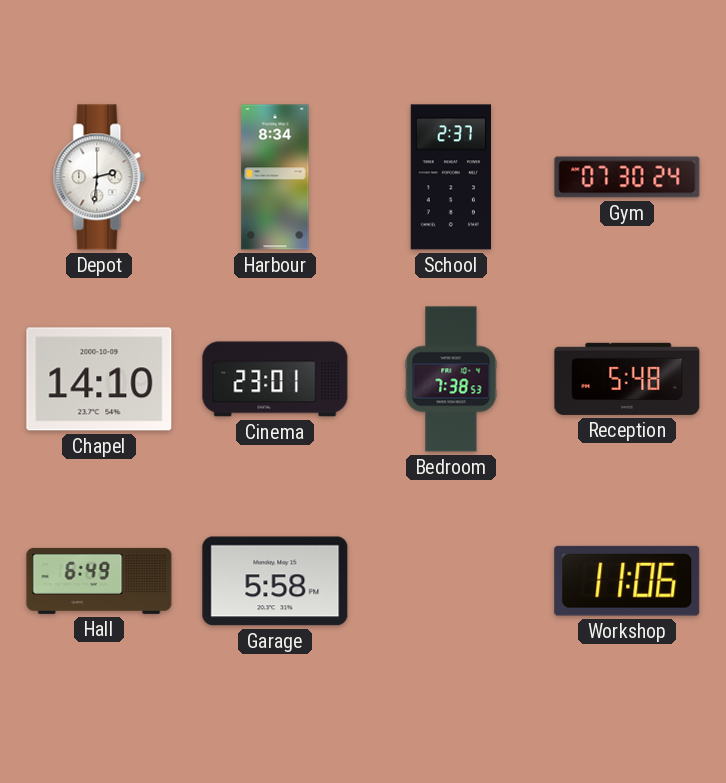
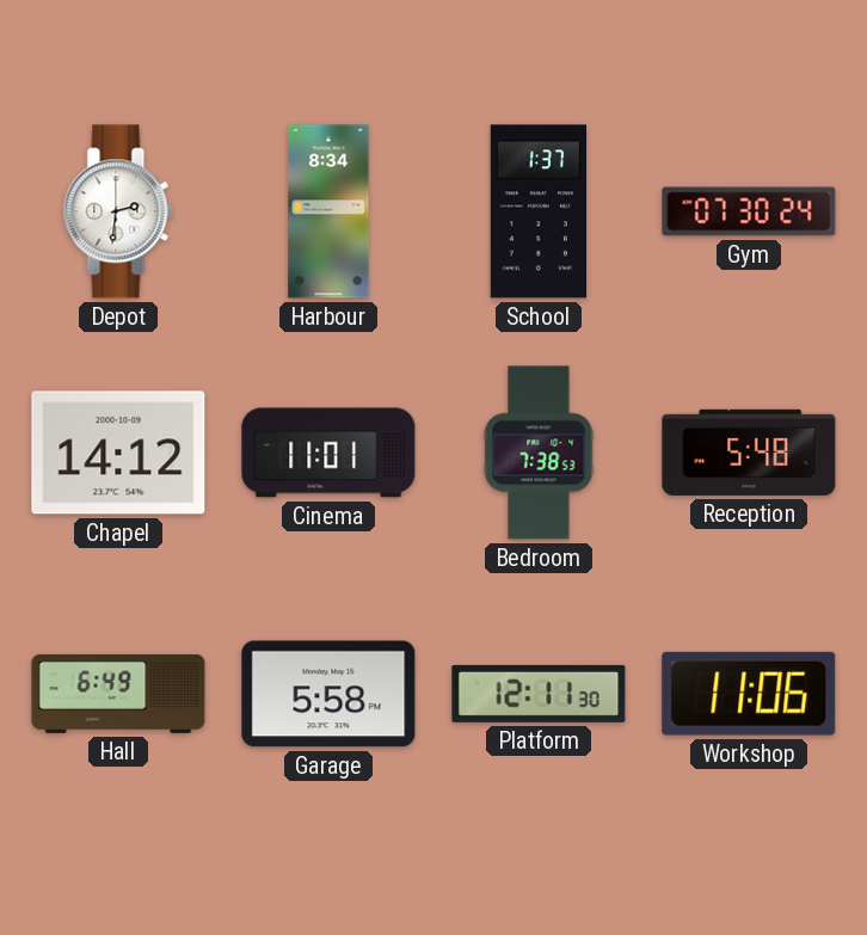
School: 2:37 -> 1:37
Chapel: 14:10 -> 14:12
Cinema: 23:01 -> 11:01
Platform: none -> 12:11
